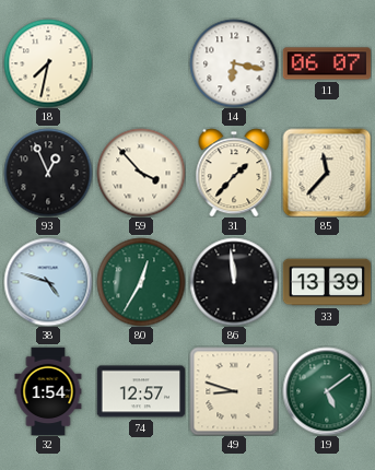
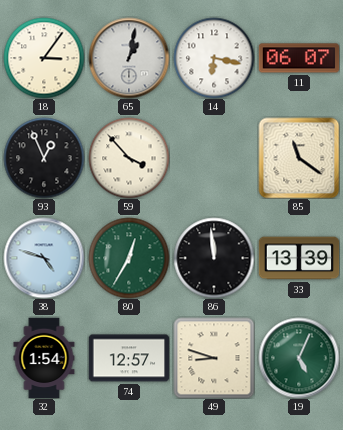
18: 7:32 -> 3:06
65: none -> 1:02
31: 1:37 -> none
85: 11:37 -> 11:21
19: 5:09 -> 5:04
